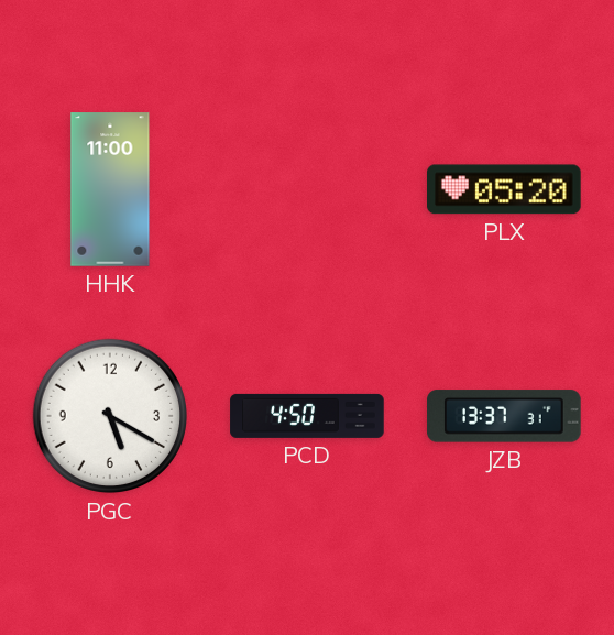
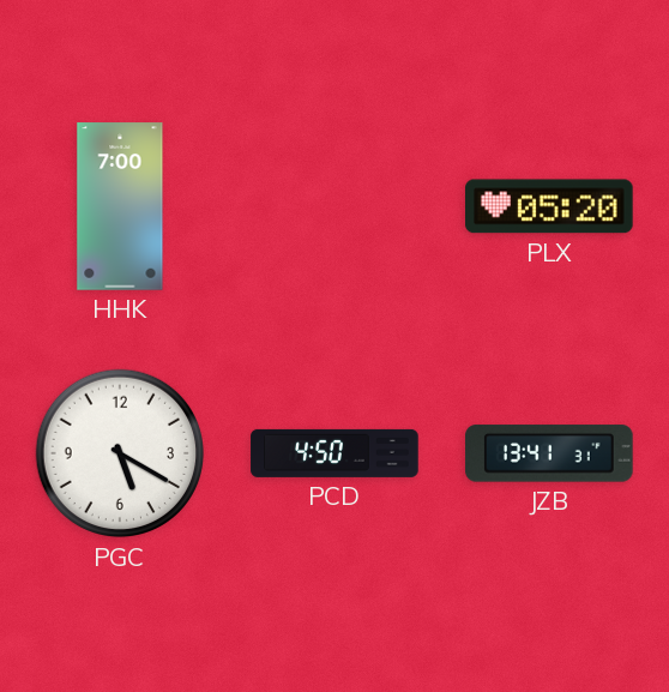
HHK: 11:00 -> 7:00
JZB: 13:37 -> 13:41
